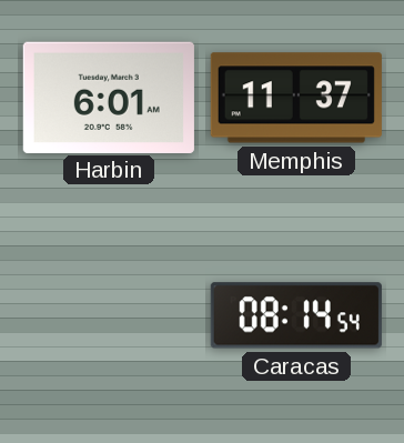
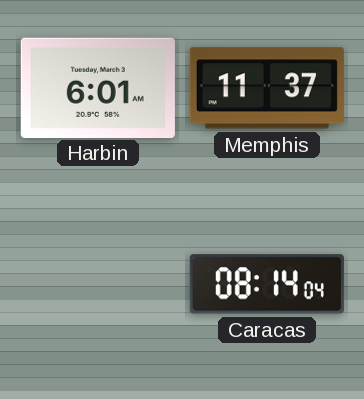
Caracas: 08:14:54 -> 08:14:04
